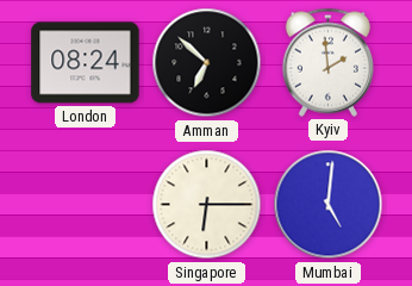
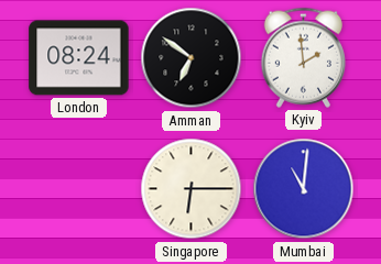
Amman: 6:52 -> 6:51
Mumbai: 5:01 -> 11:01
